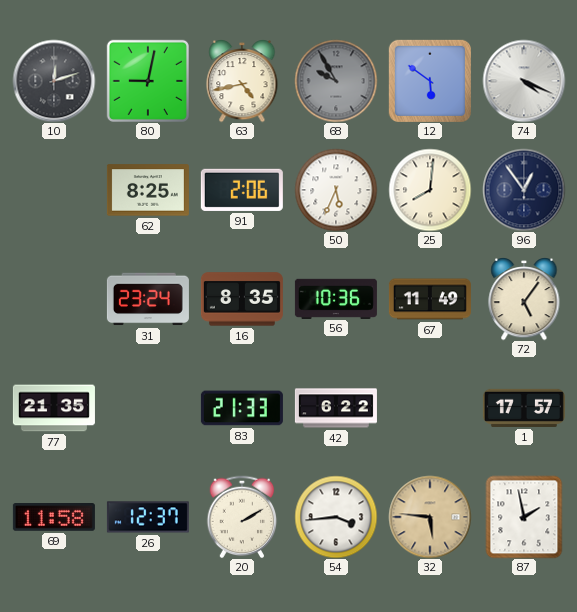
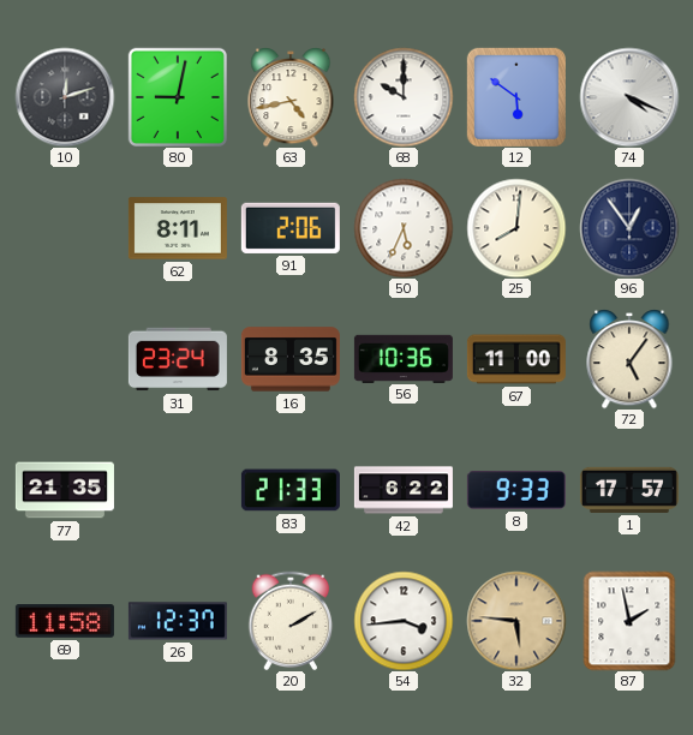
68: 9:55 -> 10:00
68 dial: grey -> white
62: 8:25 -> 8:11
67: 11:49 -> 11:00
8: none -> 9:33
